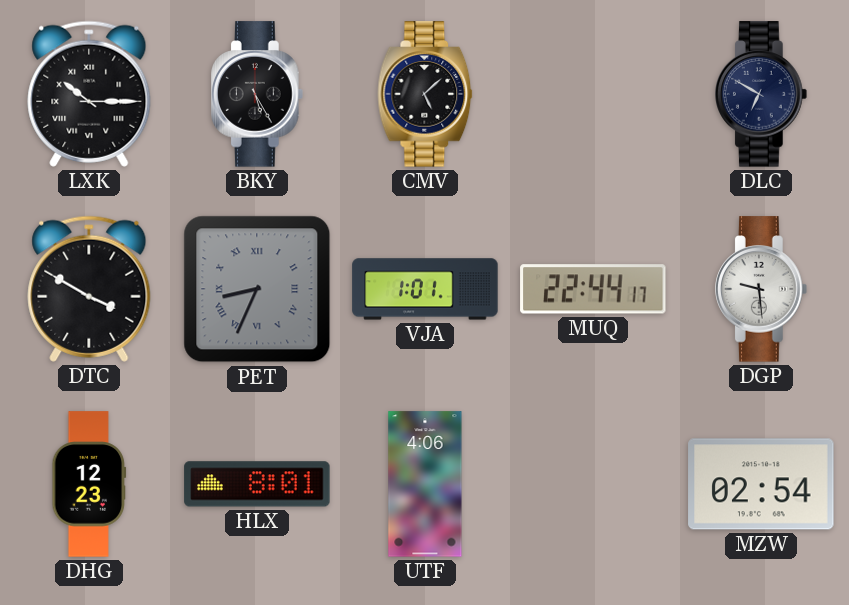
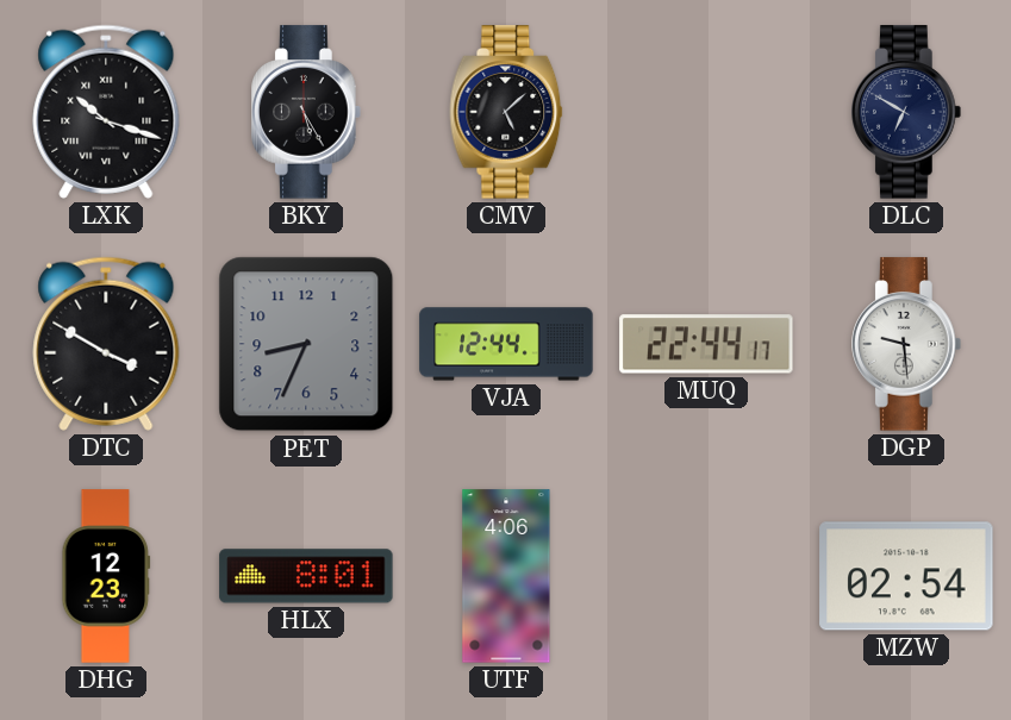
LXK: 10:15 -> 10:18
PET numerals: Roman -> Arabic
VJA: 1:01 -> 12:44
